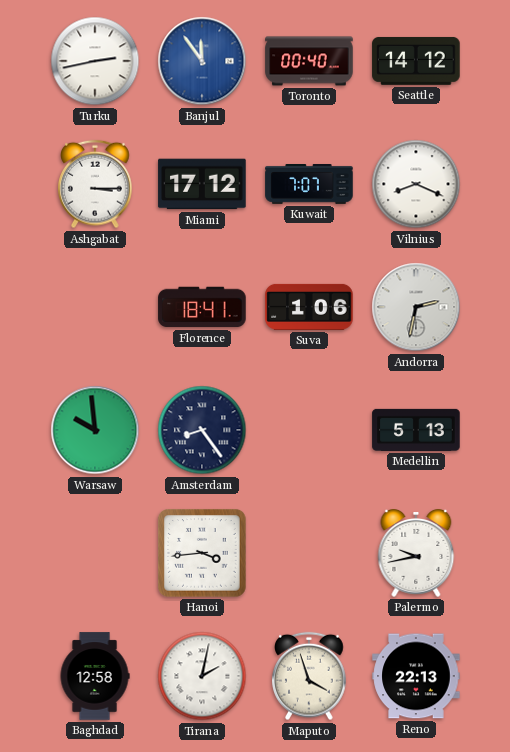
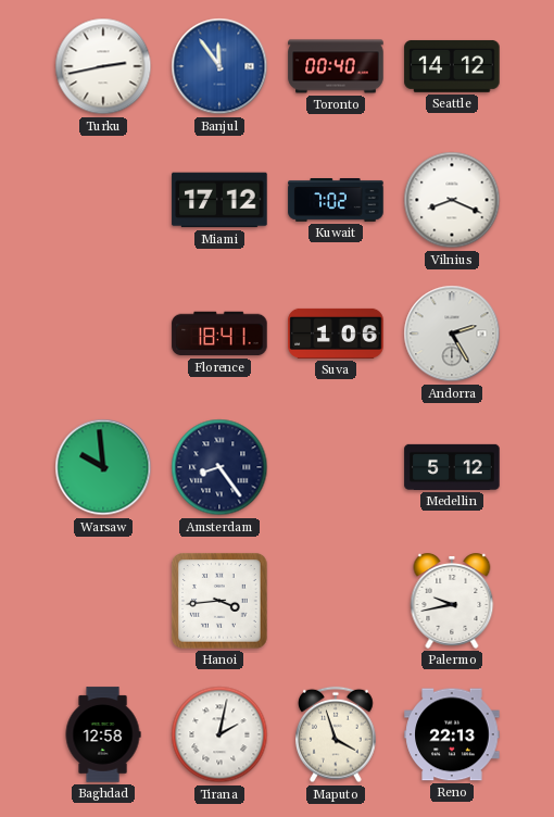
Ashgabat: 3:15 -> none
Kuwait: 7:07 -> 7:02
Andorra: 2:32 -> 2:25
Medellin: 5:13 -> 5:12
